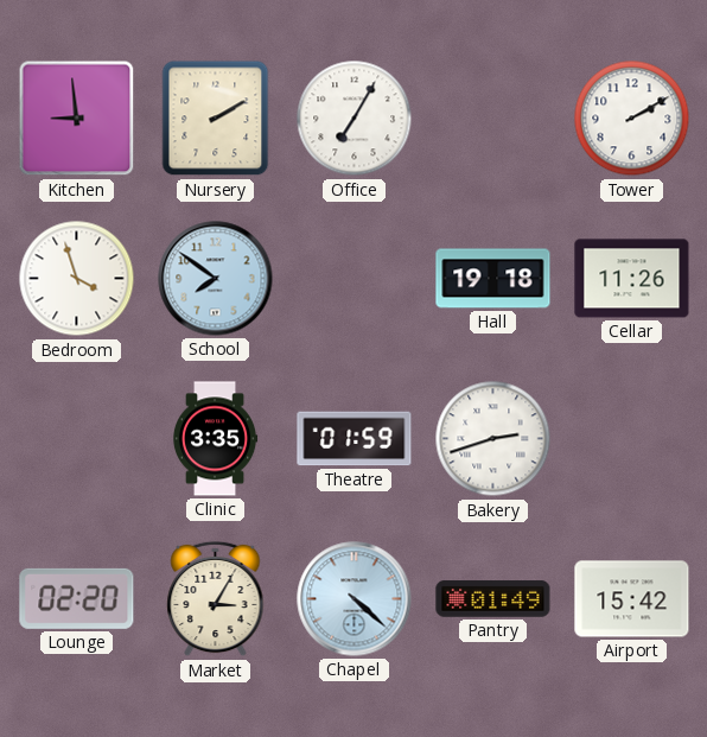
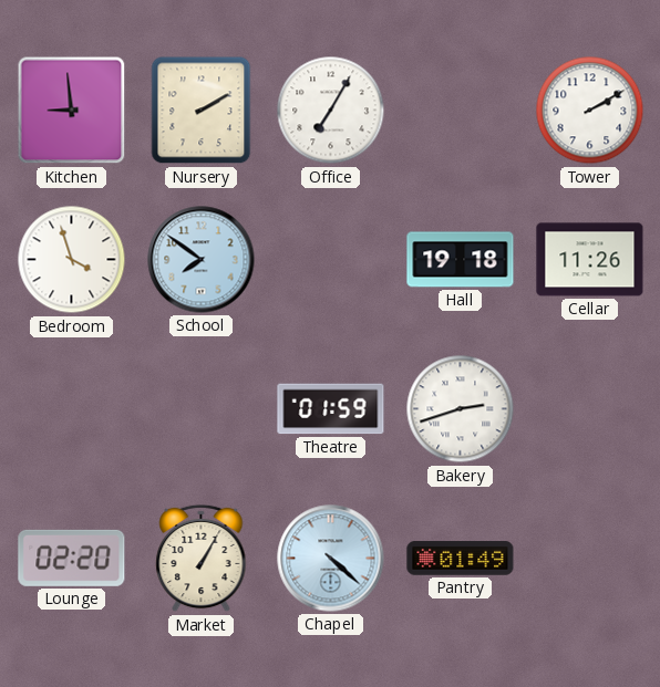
Clinic: 3:35 -> none
Market: 3:05 -> 1:05
Airport: 15:42 -> none
